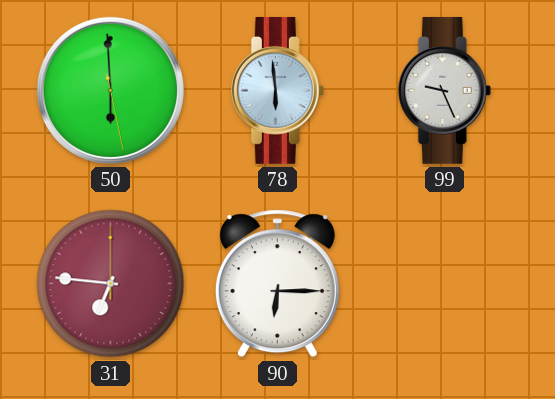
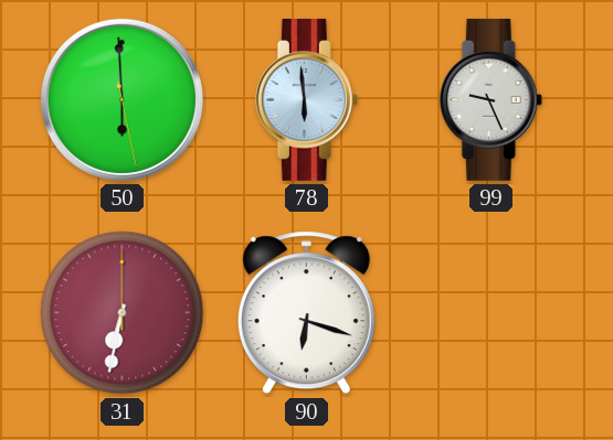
31: 6:46 -> 6:32
90: 6:15 -> 6:18
